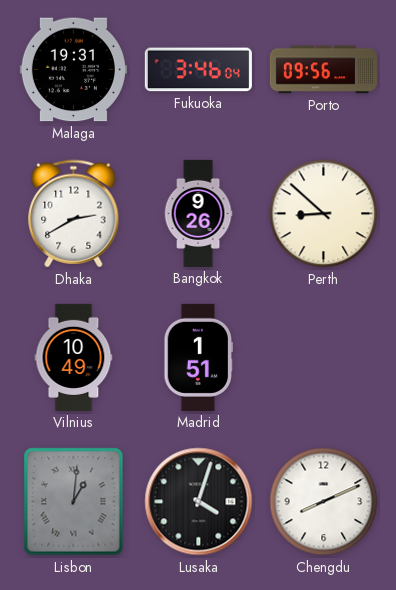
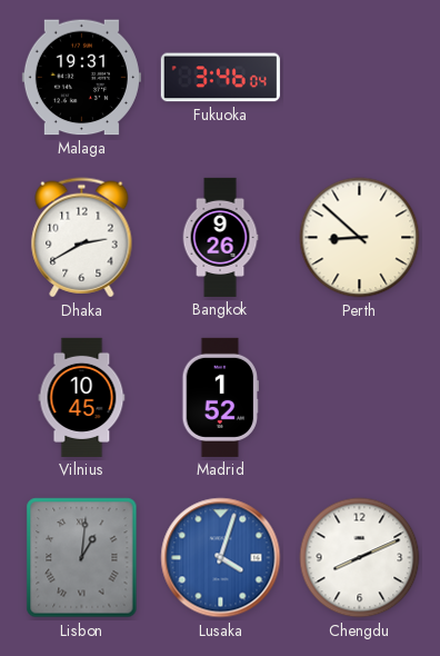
Porto: 09:56 -> none
Vilnius: 10:49 -> 10:45
Madrid: 1:51 -> 1:52
Lusaka dial: black -> blue
